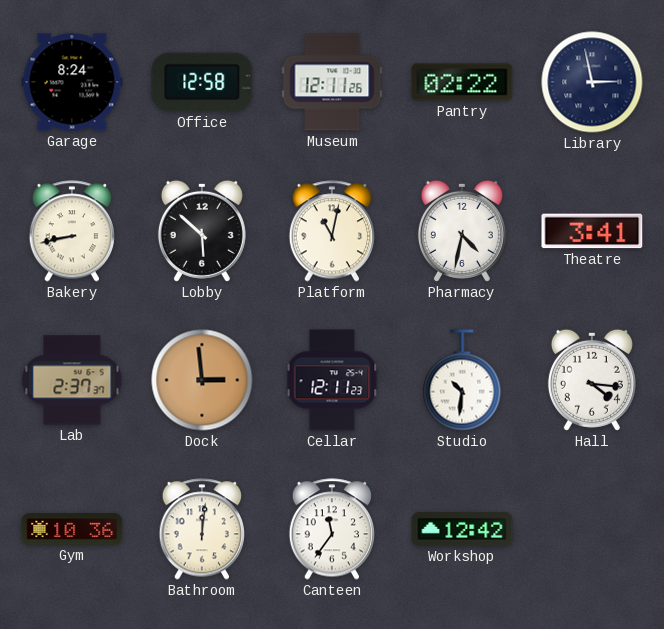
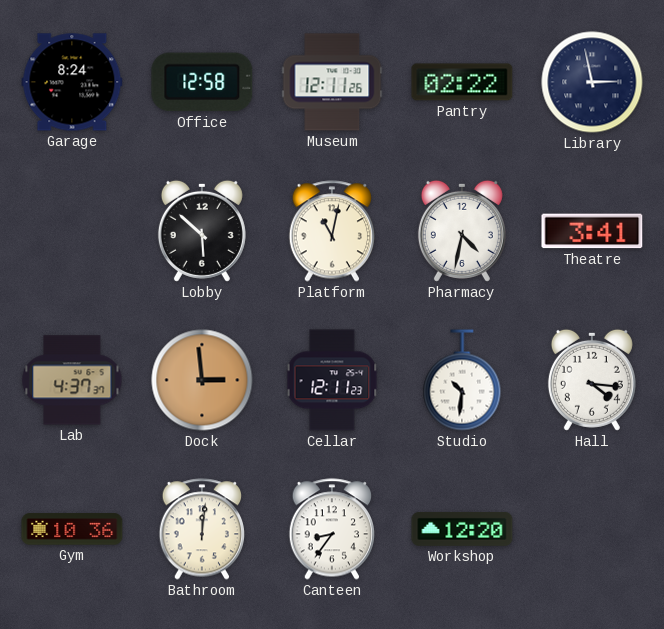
Bakery: 8:43 -> none
Lab: 2:37 -> 4:37
Canteen: 11:36 -> 8:36
Workshop: 12:42 -> 12:20
